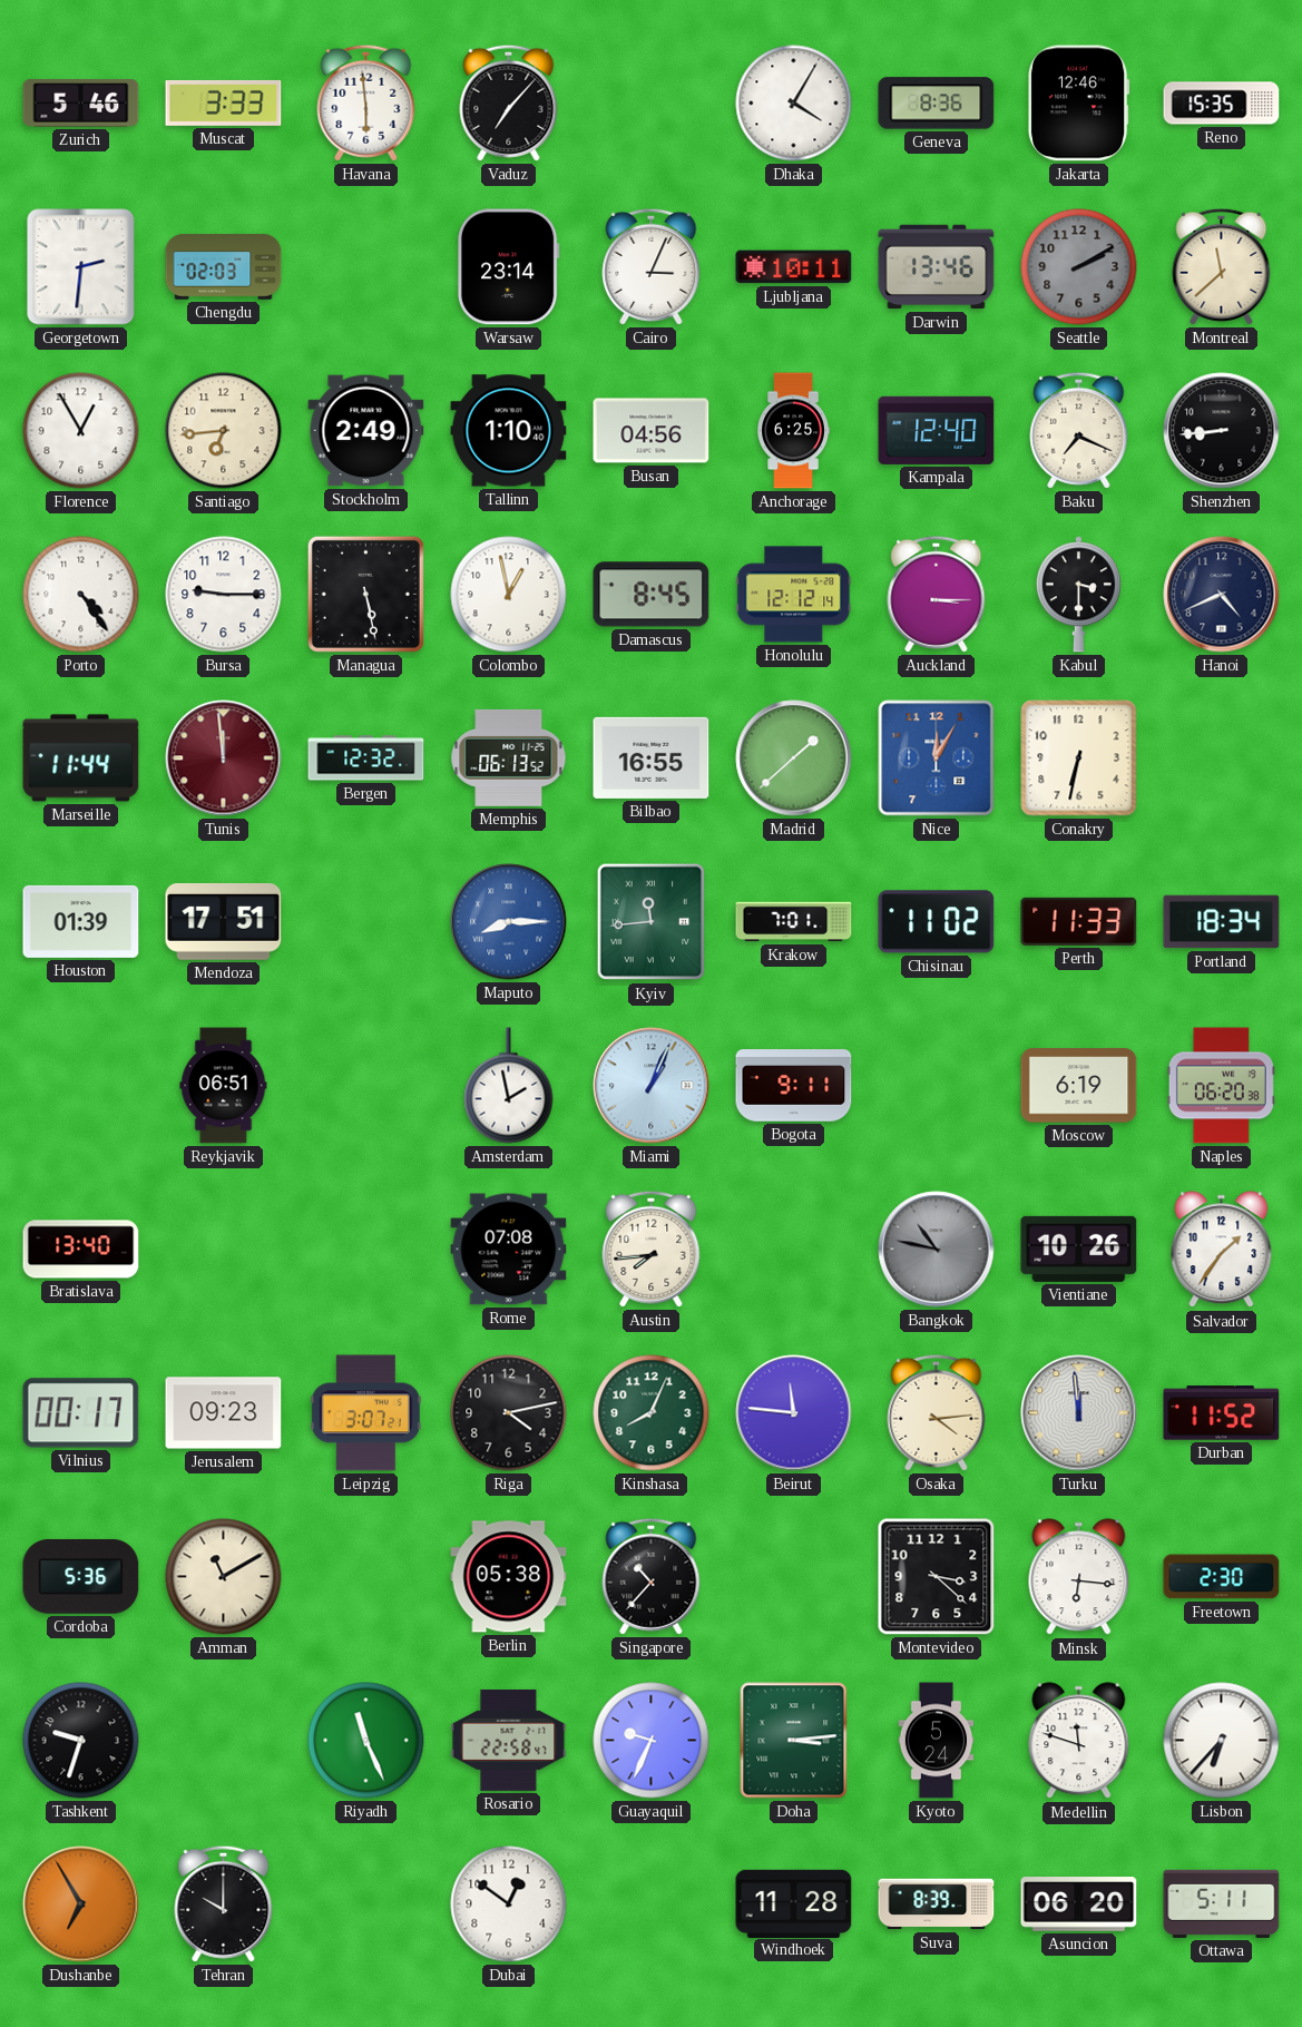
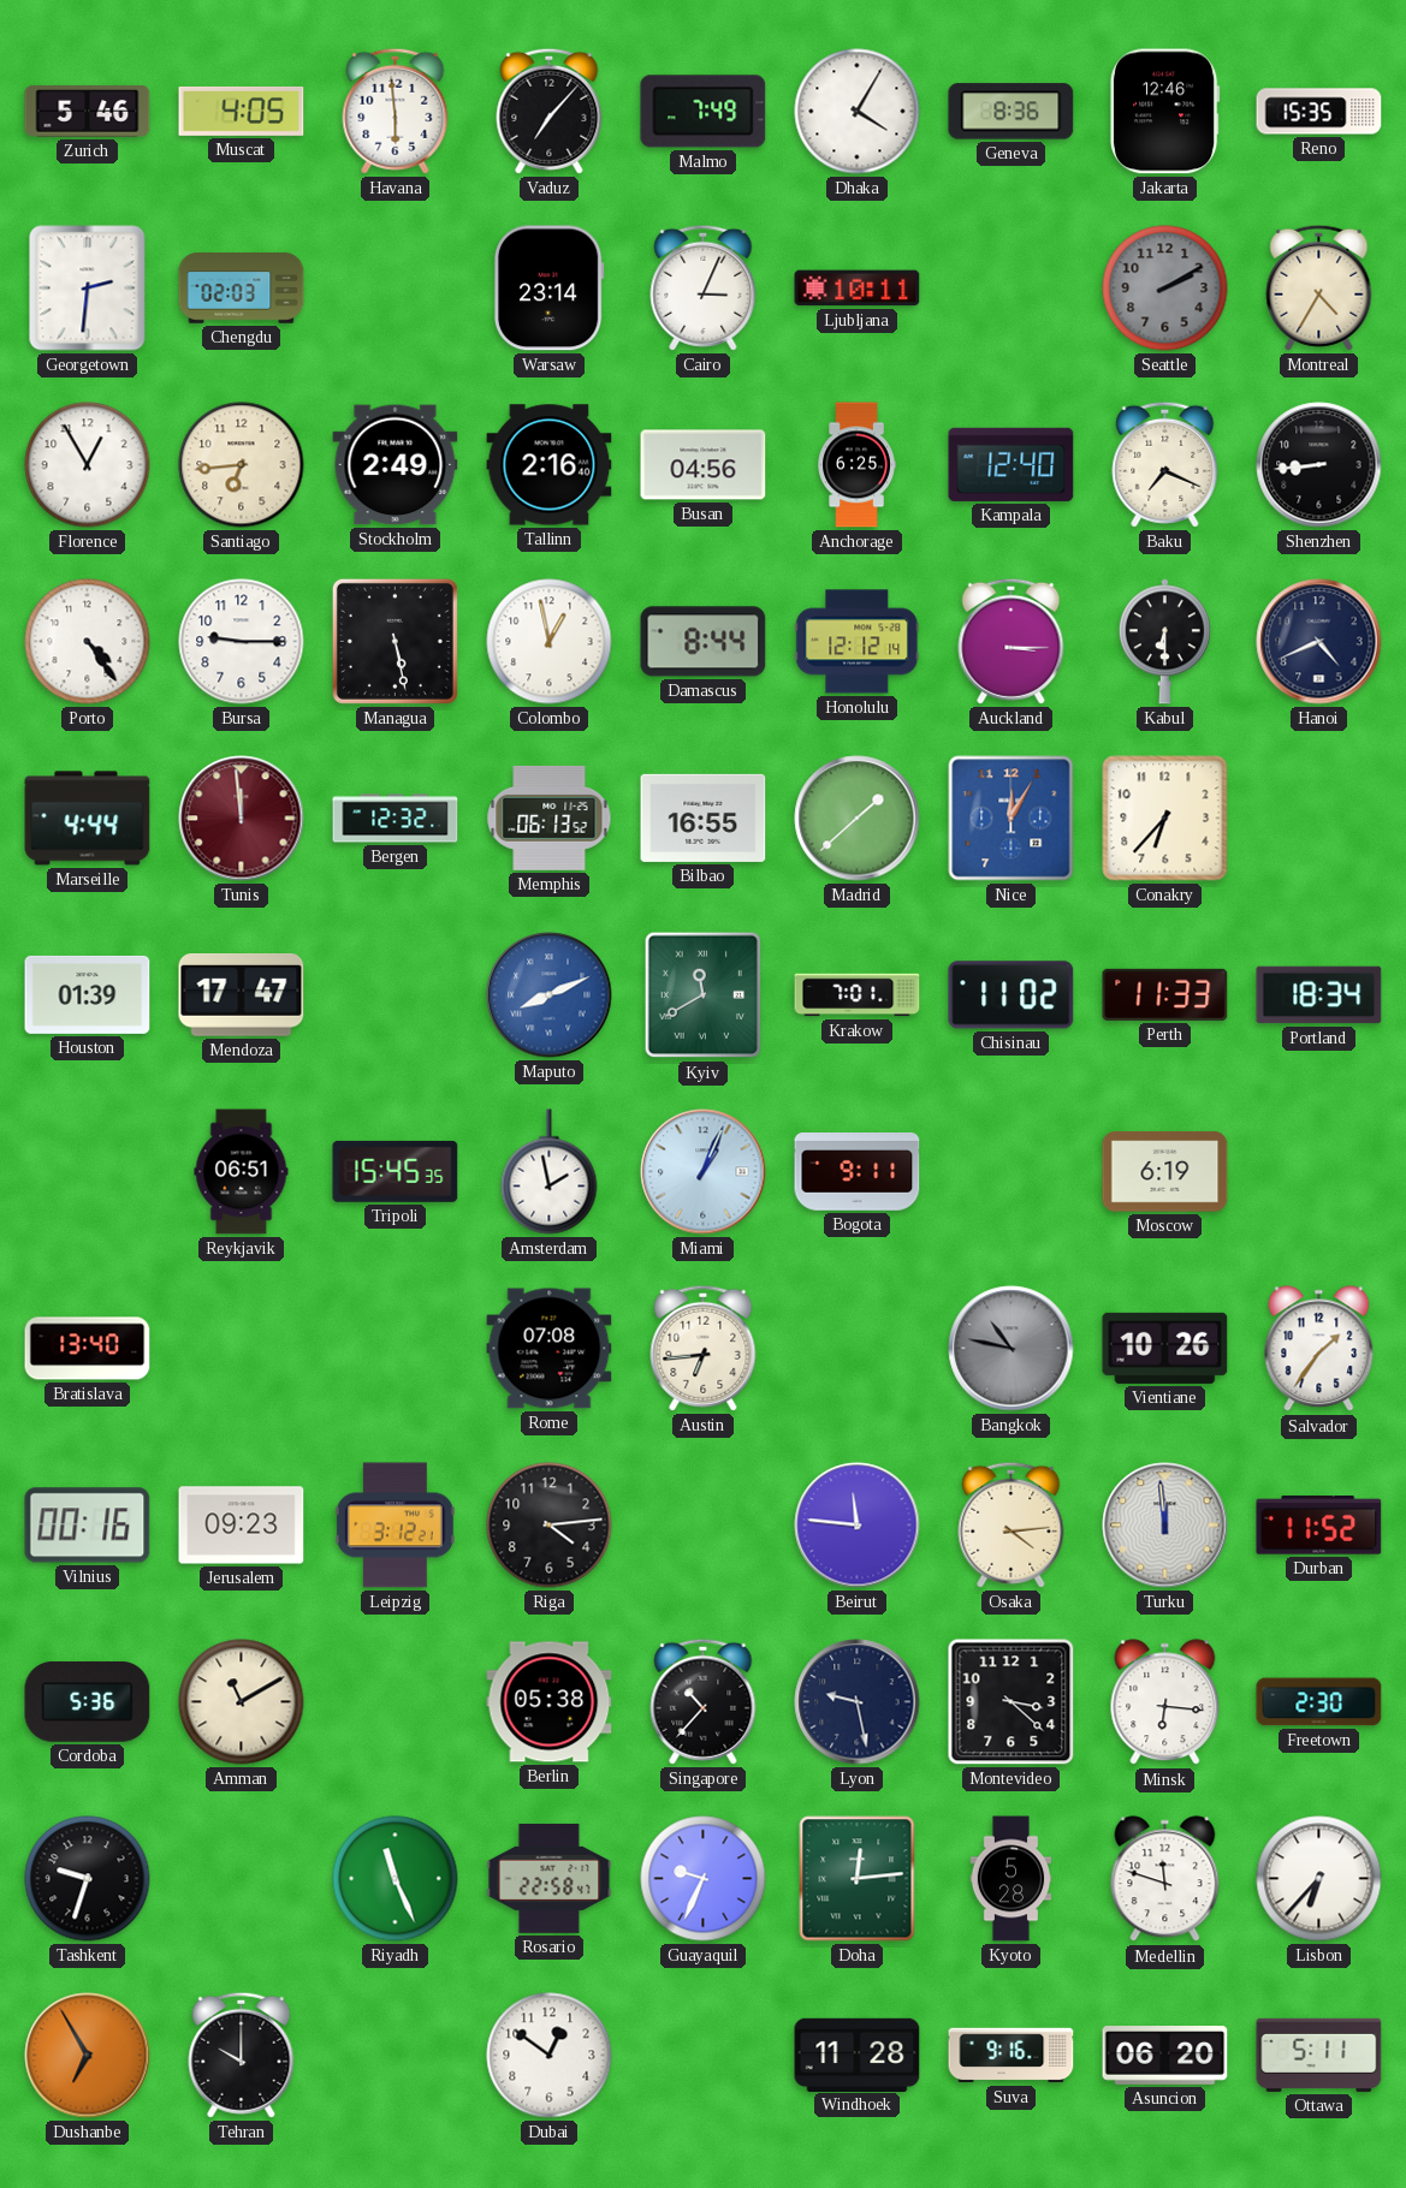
Muscat: 3:33 -> 4:05
Malmo: none -> 7:49
Darwin: 13:46 -> none
Montreal: 11:38 -> 4:35
Tallinn: 1:10 -> 2:16
Damascus: 8:45 -> 8:44
Kabul: 3:30 -> 6:30
Marseille: 11:44 -> 4:44
Conakry: 6:32 -> 6:37
Mendoza: 17:51 -> 17:47
Maputo: 8:15 -> 8:11
Kyiv: 11:44 -> 11:40
Tripoli: none -> 15:45
Naples: 06:20 -> none
Austin: 7:44 -> 6:44
Vilnius: 00:17 -> 00:16
Leipzig: 3:07 -> 3:12
Riga: 4:13 -> 4:14
Kinshasa: 8:04 -> none
Lyon: none -> 9:28
Doha: 3:14 -> 12:14
Kyoto: 5:24 -> 5:28
Suva: 8:39 -> 9:16
